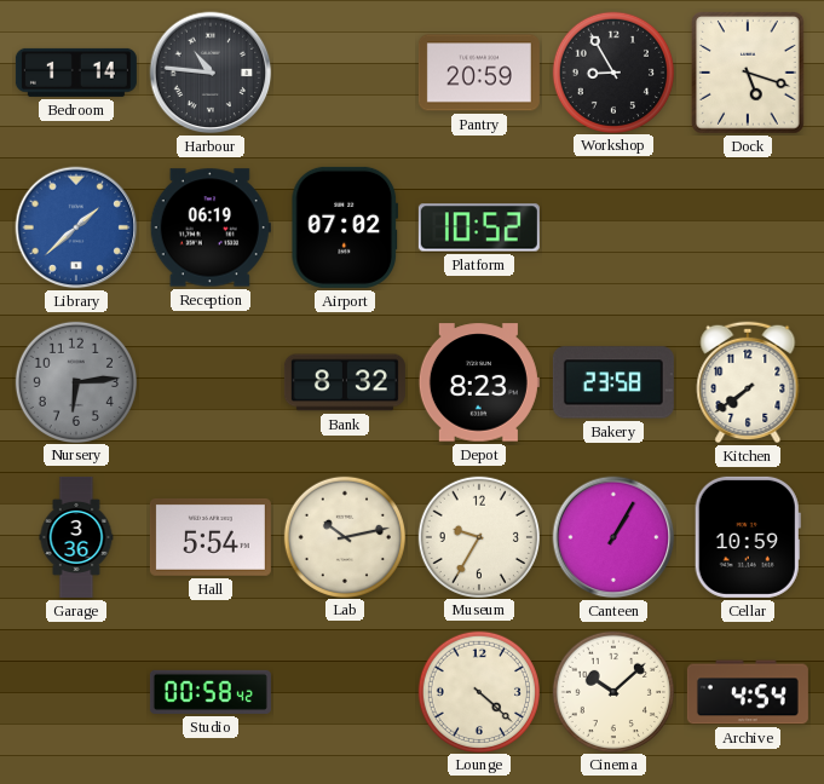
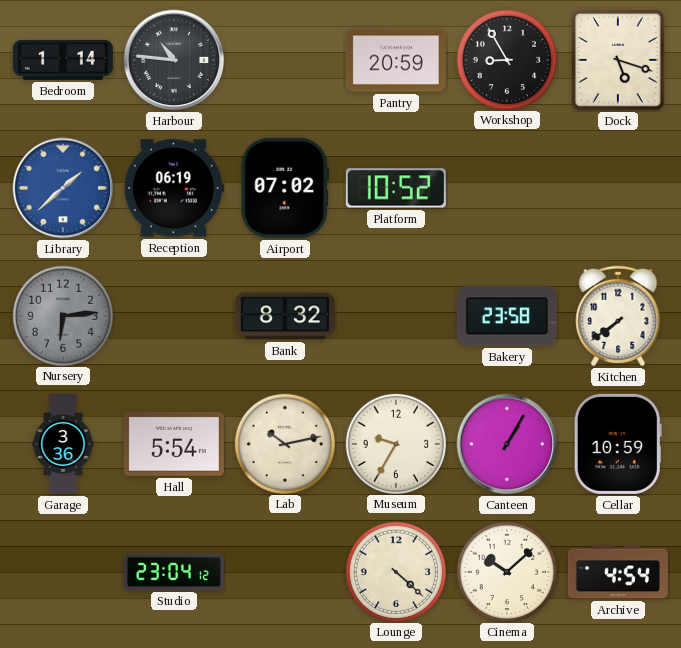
Depot: 8:23 -> none
Studio: 00:58 -> 23:04
